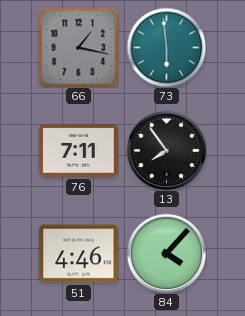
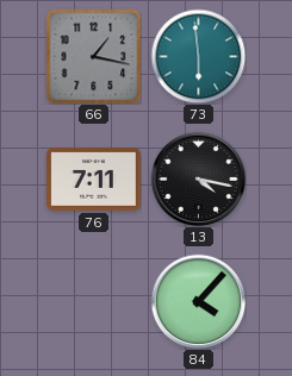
13: 7:54 -> 4:17
51: 4:46 -> none
